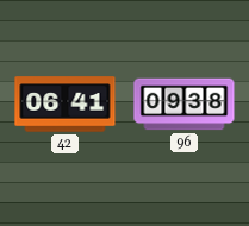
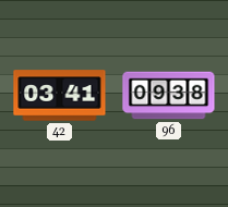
42: 06:41 -> 03:41
